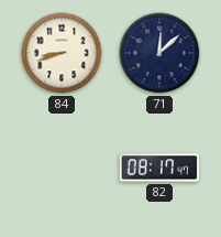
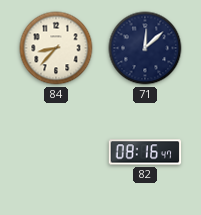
84: 8:42 -> 8:37
82: 08:17 -> 08:16
